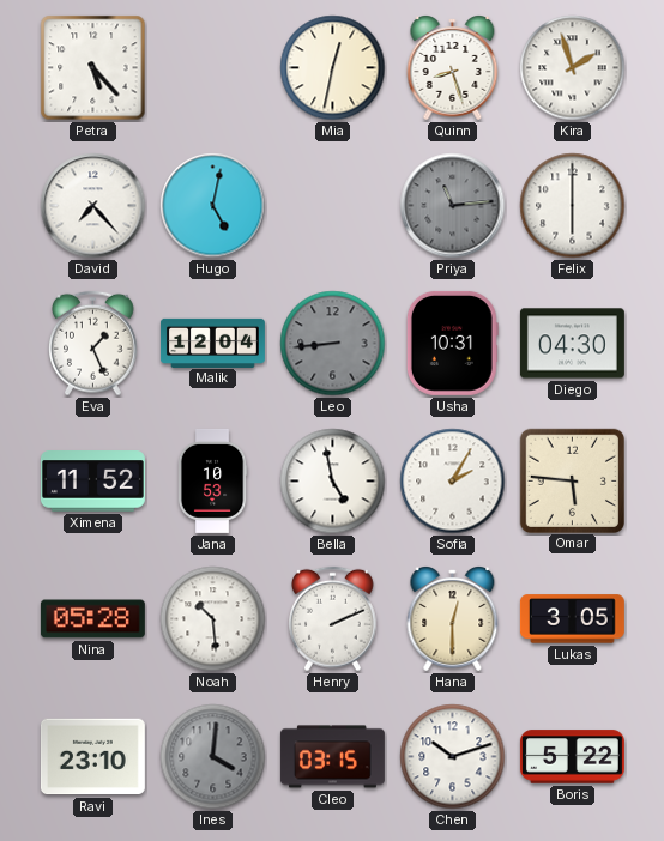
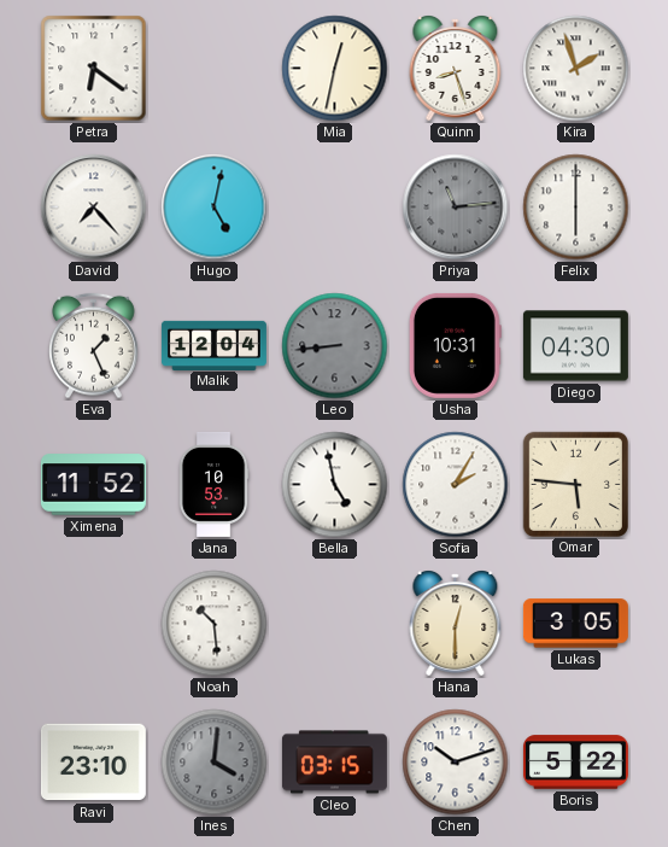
Petra: 5:23 -> 6:21
Nina: 05:28 -> none
Henry: 2:11 -> none
